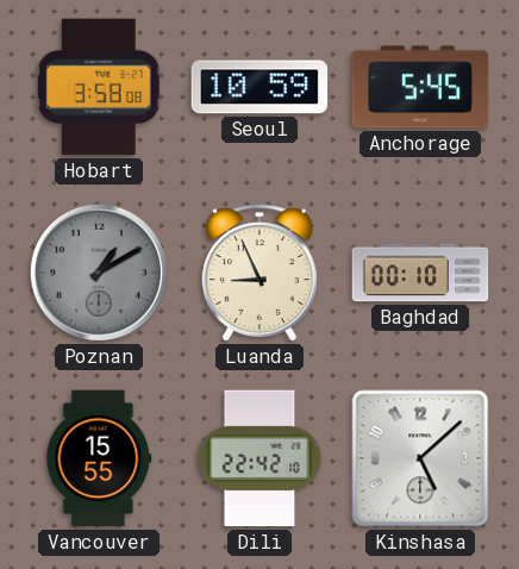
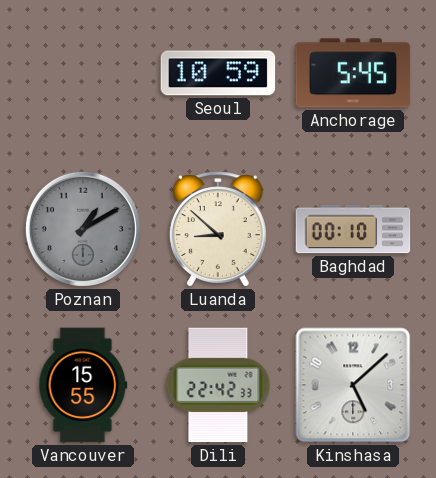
Hobart: 3:58 -> none
Luanda: 8:56 -> 8:52
Dili: 22:42:10 -> 22:42:33
